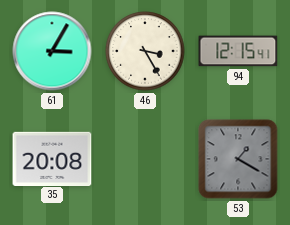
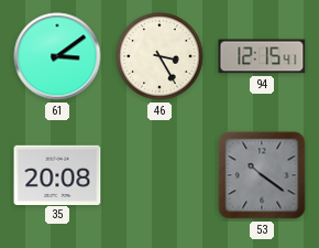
61: 3:05 -> 3:09
53: 1:20 -> 10:21
